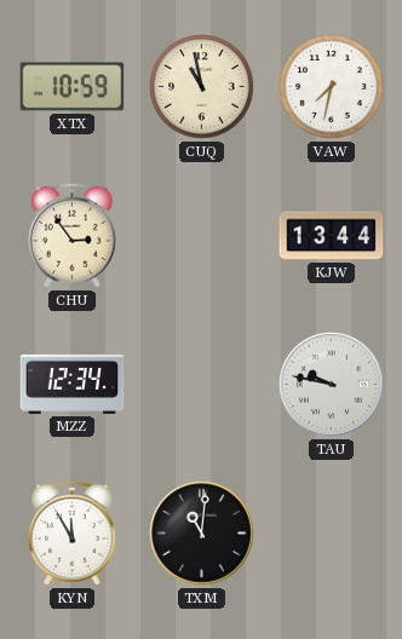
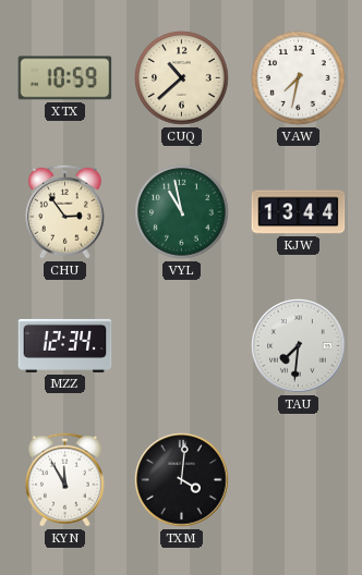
CUQ: 10:58 -> 10:38
VYL: none -> 10:58
TAU: 9:47 -> 7:31
TXM: 11:01 -> 4:01
